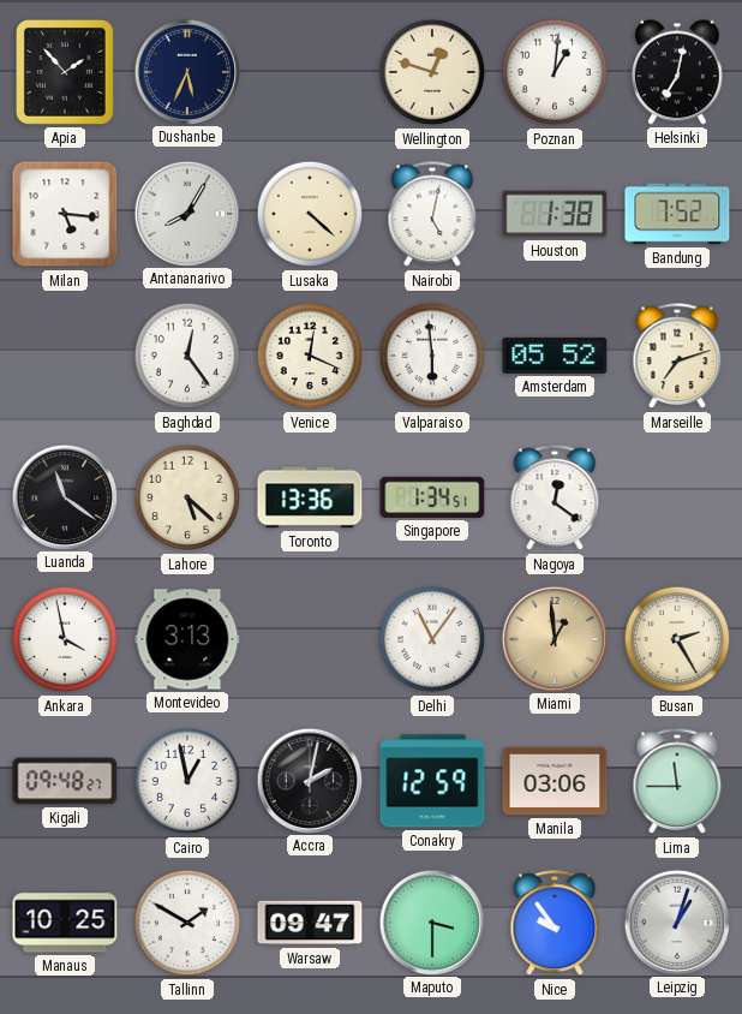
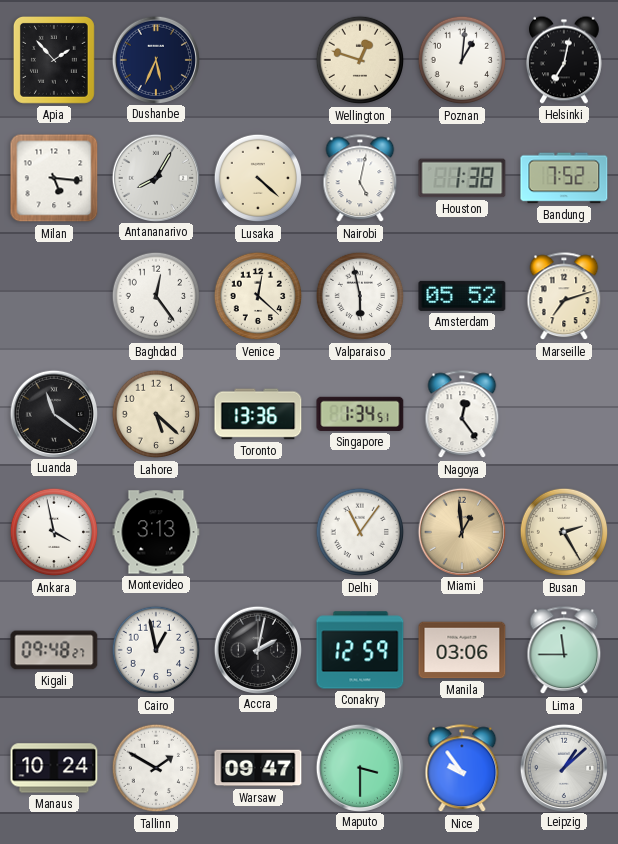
Venice: 12:19 -> 12:22
Valparaiso: 5:59 -> 5:58
Nagoya: 12:21 -> 12:24
Manaus: 10:25 -> 10:24
Leipzig: 1:03 -> 1:08
